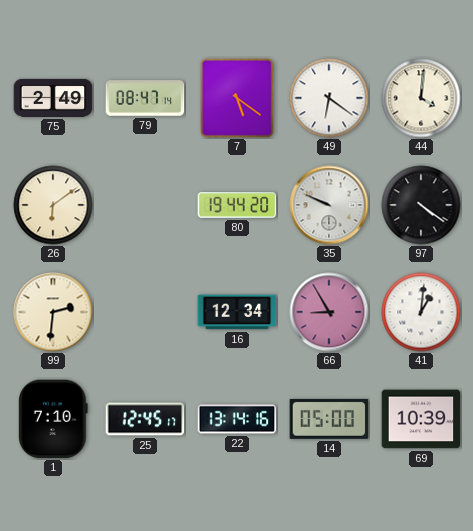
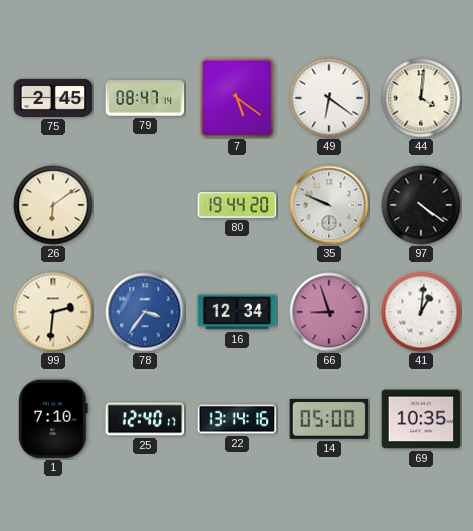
75: 2:49 -> 2:45
78: none -> 3:36
66: 8:55 -> 8:57
25: 12:45 -> 12:40
69: 10:39 -> 10:35
